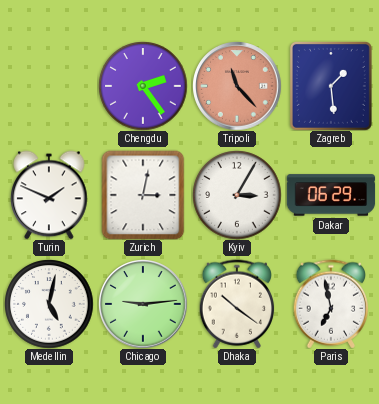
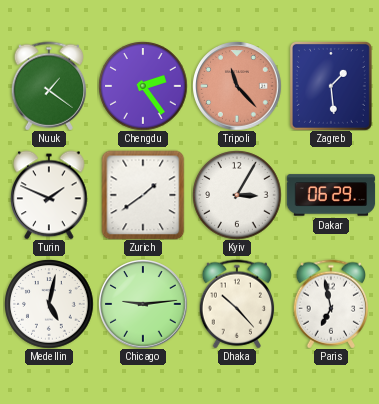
Nuuk: none -> 1:21
Zurich: 3:02 -> 1:39
Dhaka: 10:21 -> 10:23
